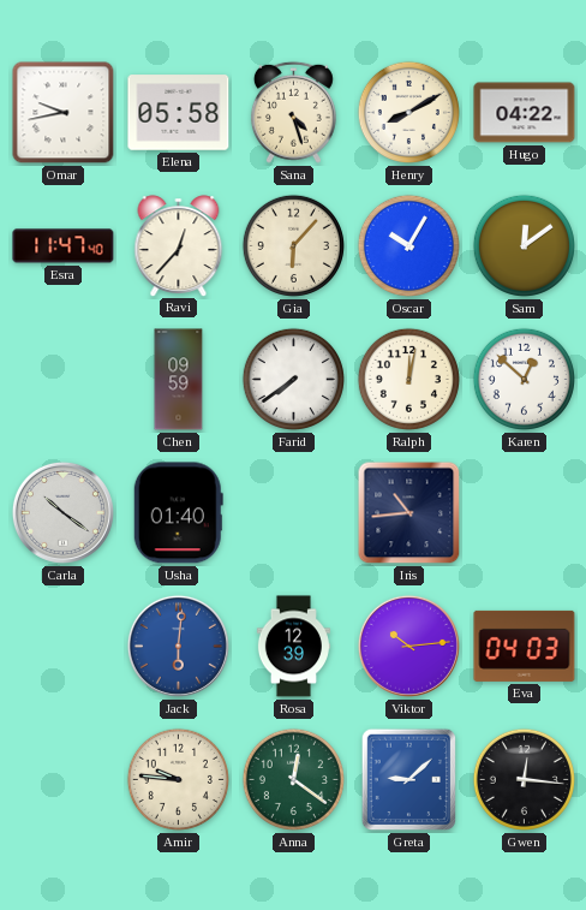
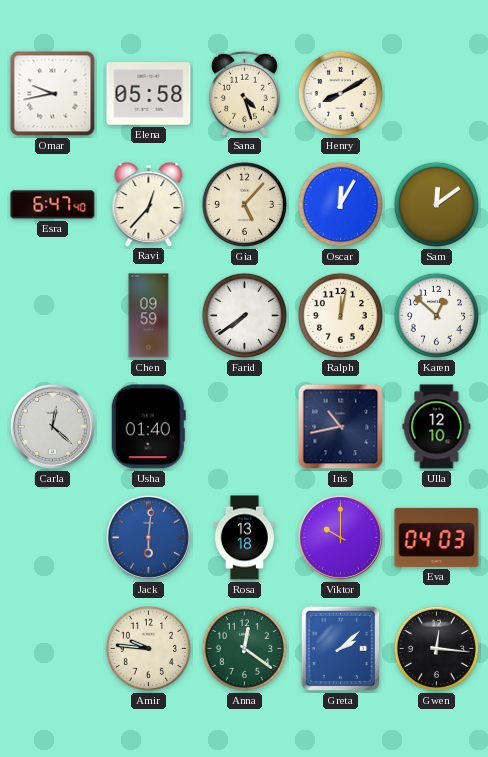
Hugo: 04:22 -> none
Esra: 11:47 -> 6:47
Gia: 6:07 -> 5:07
Oscar: 10:05 -> 12:05
Carla: 10:21 -> 12:22
Iris: 10:44 -> 10:43
Ulla: none -> 12:10
Rosa: 12:39 -> 13:18
Viktor: 10:14 -> 10:00
Greta: 9:08 -> 2:08
